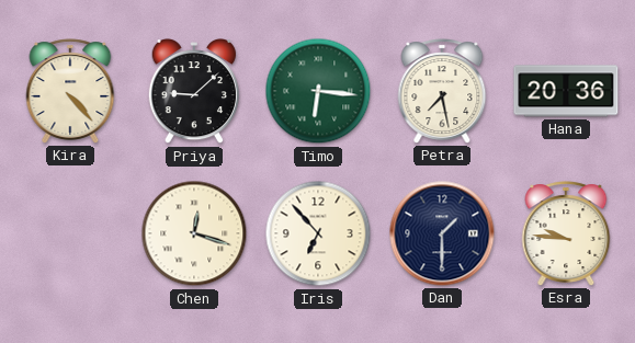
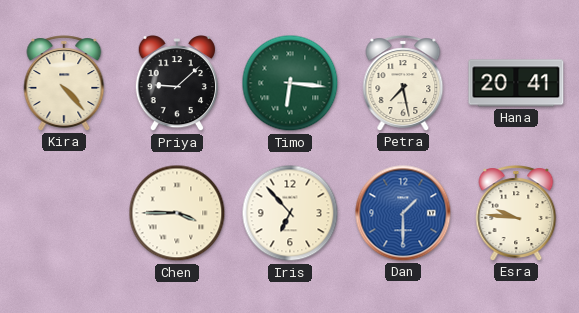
Hana: 20:36 -> 20:41
Chen: 12:18 -> 3:45
Dan dial: navy -> blue
